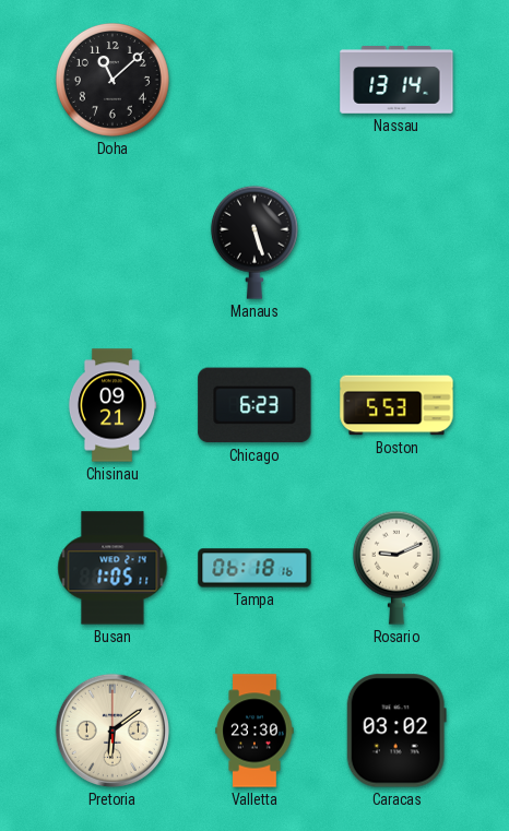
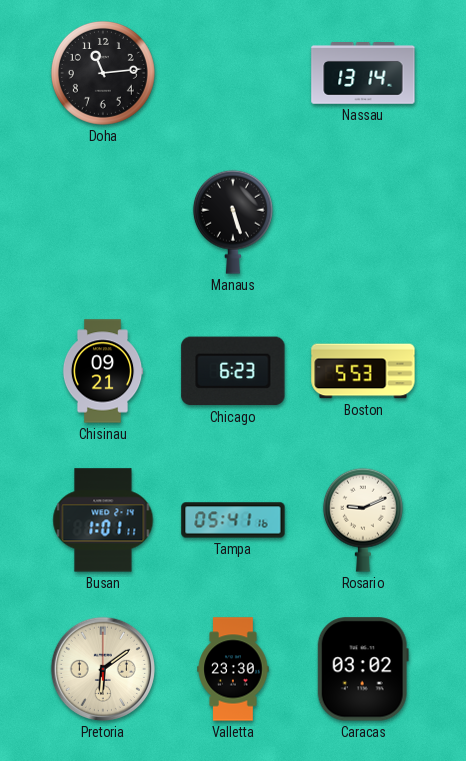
Doha: 11:08 -> 11:14
Busan: 1:05 -> 1:01
Tampa: 06:18 -> 05:41
